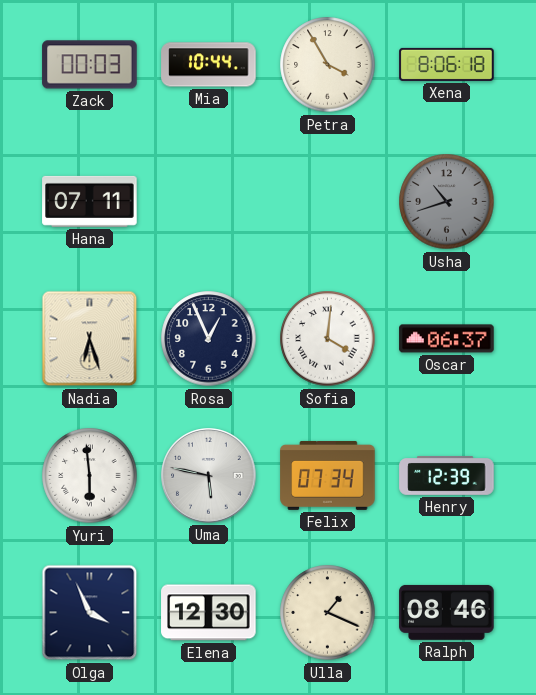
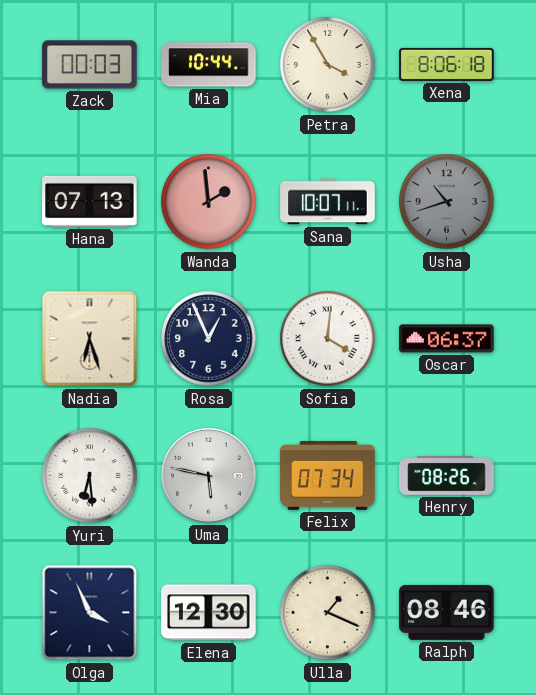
Hana: 07:11 -> 07:13
Wanda: none -> 1:59
Sana: none -> 10:07
Yuri: 5:59 -> 6:29
Henry: 12:39 -> 08:26
